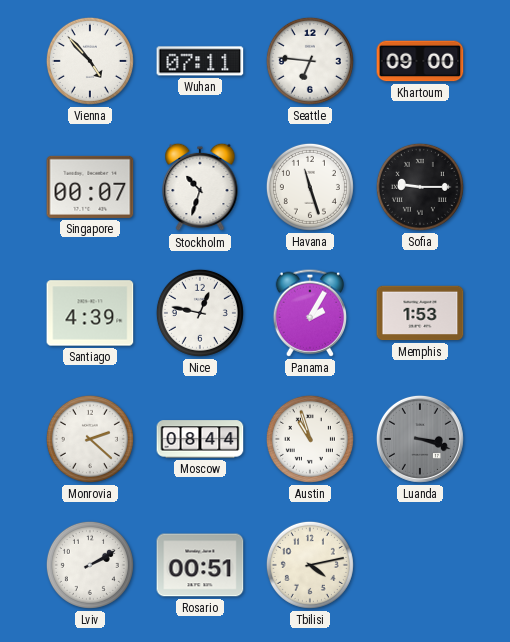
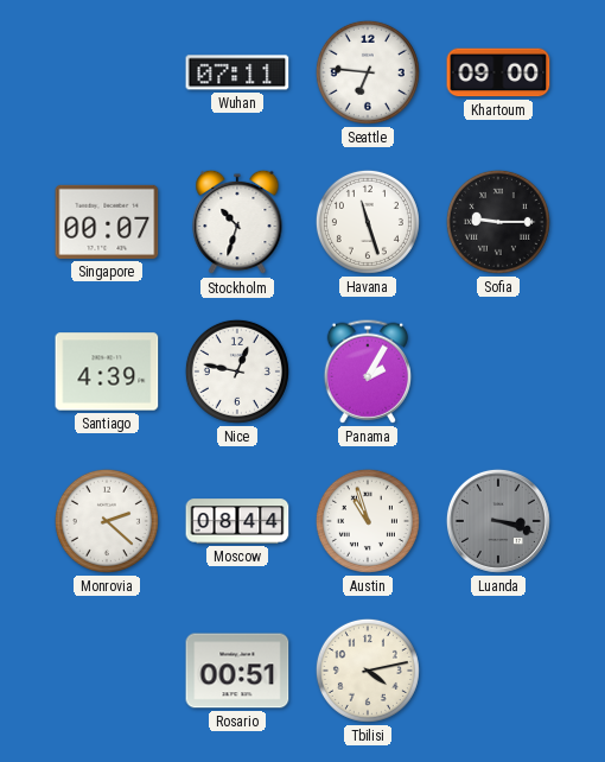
Vienna: 4:53 -> none
Memphis: 1:53 -> none
Lviv: 2:10 -> none
